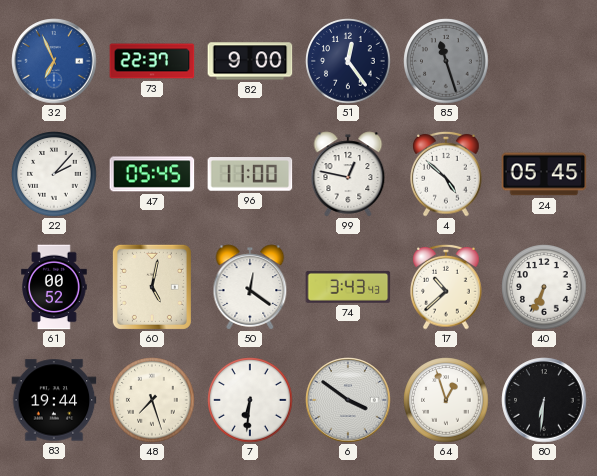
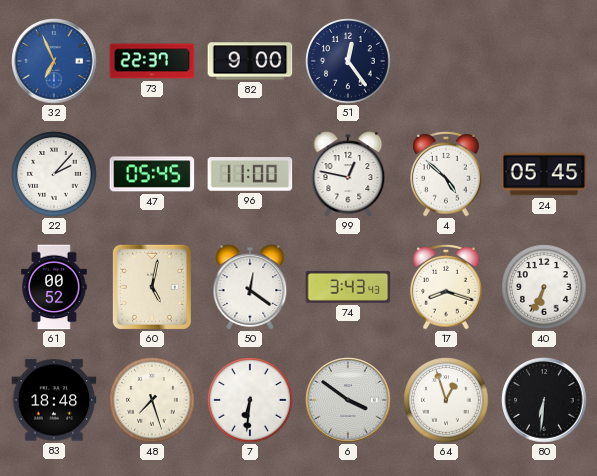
85: 11:27 -> none
17: 10:38 -> 8:18
83: 19:44 -> 18:48
